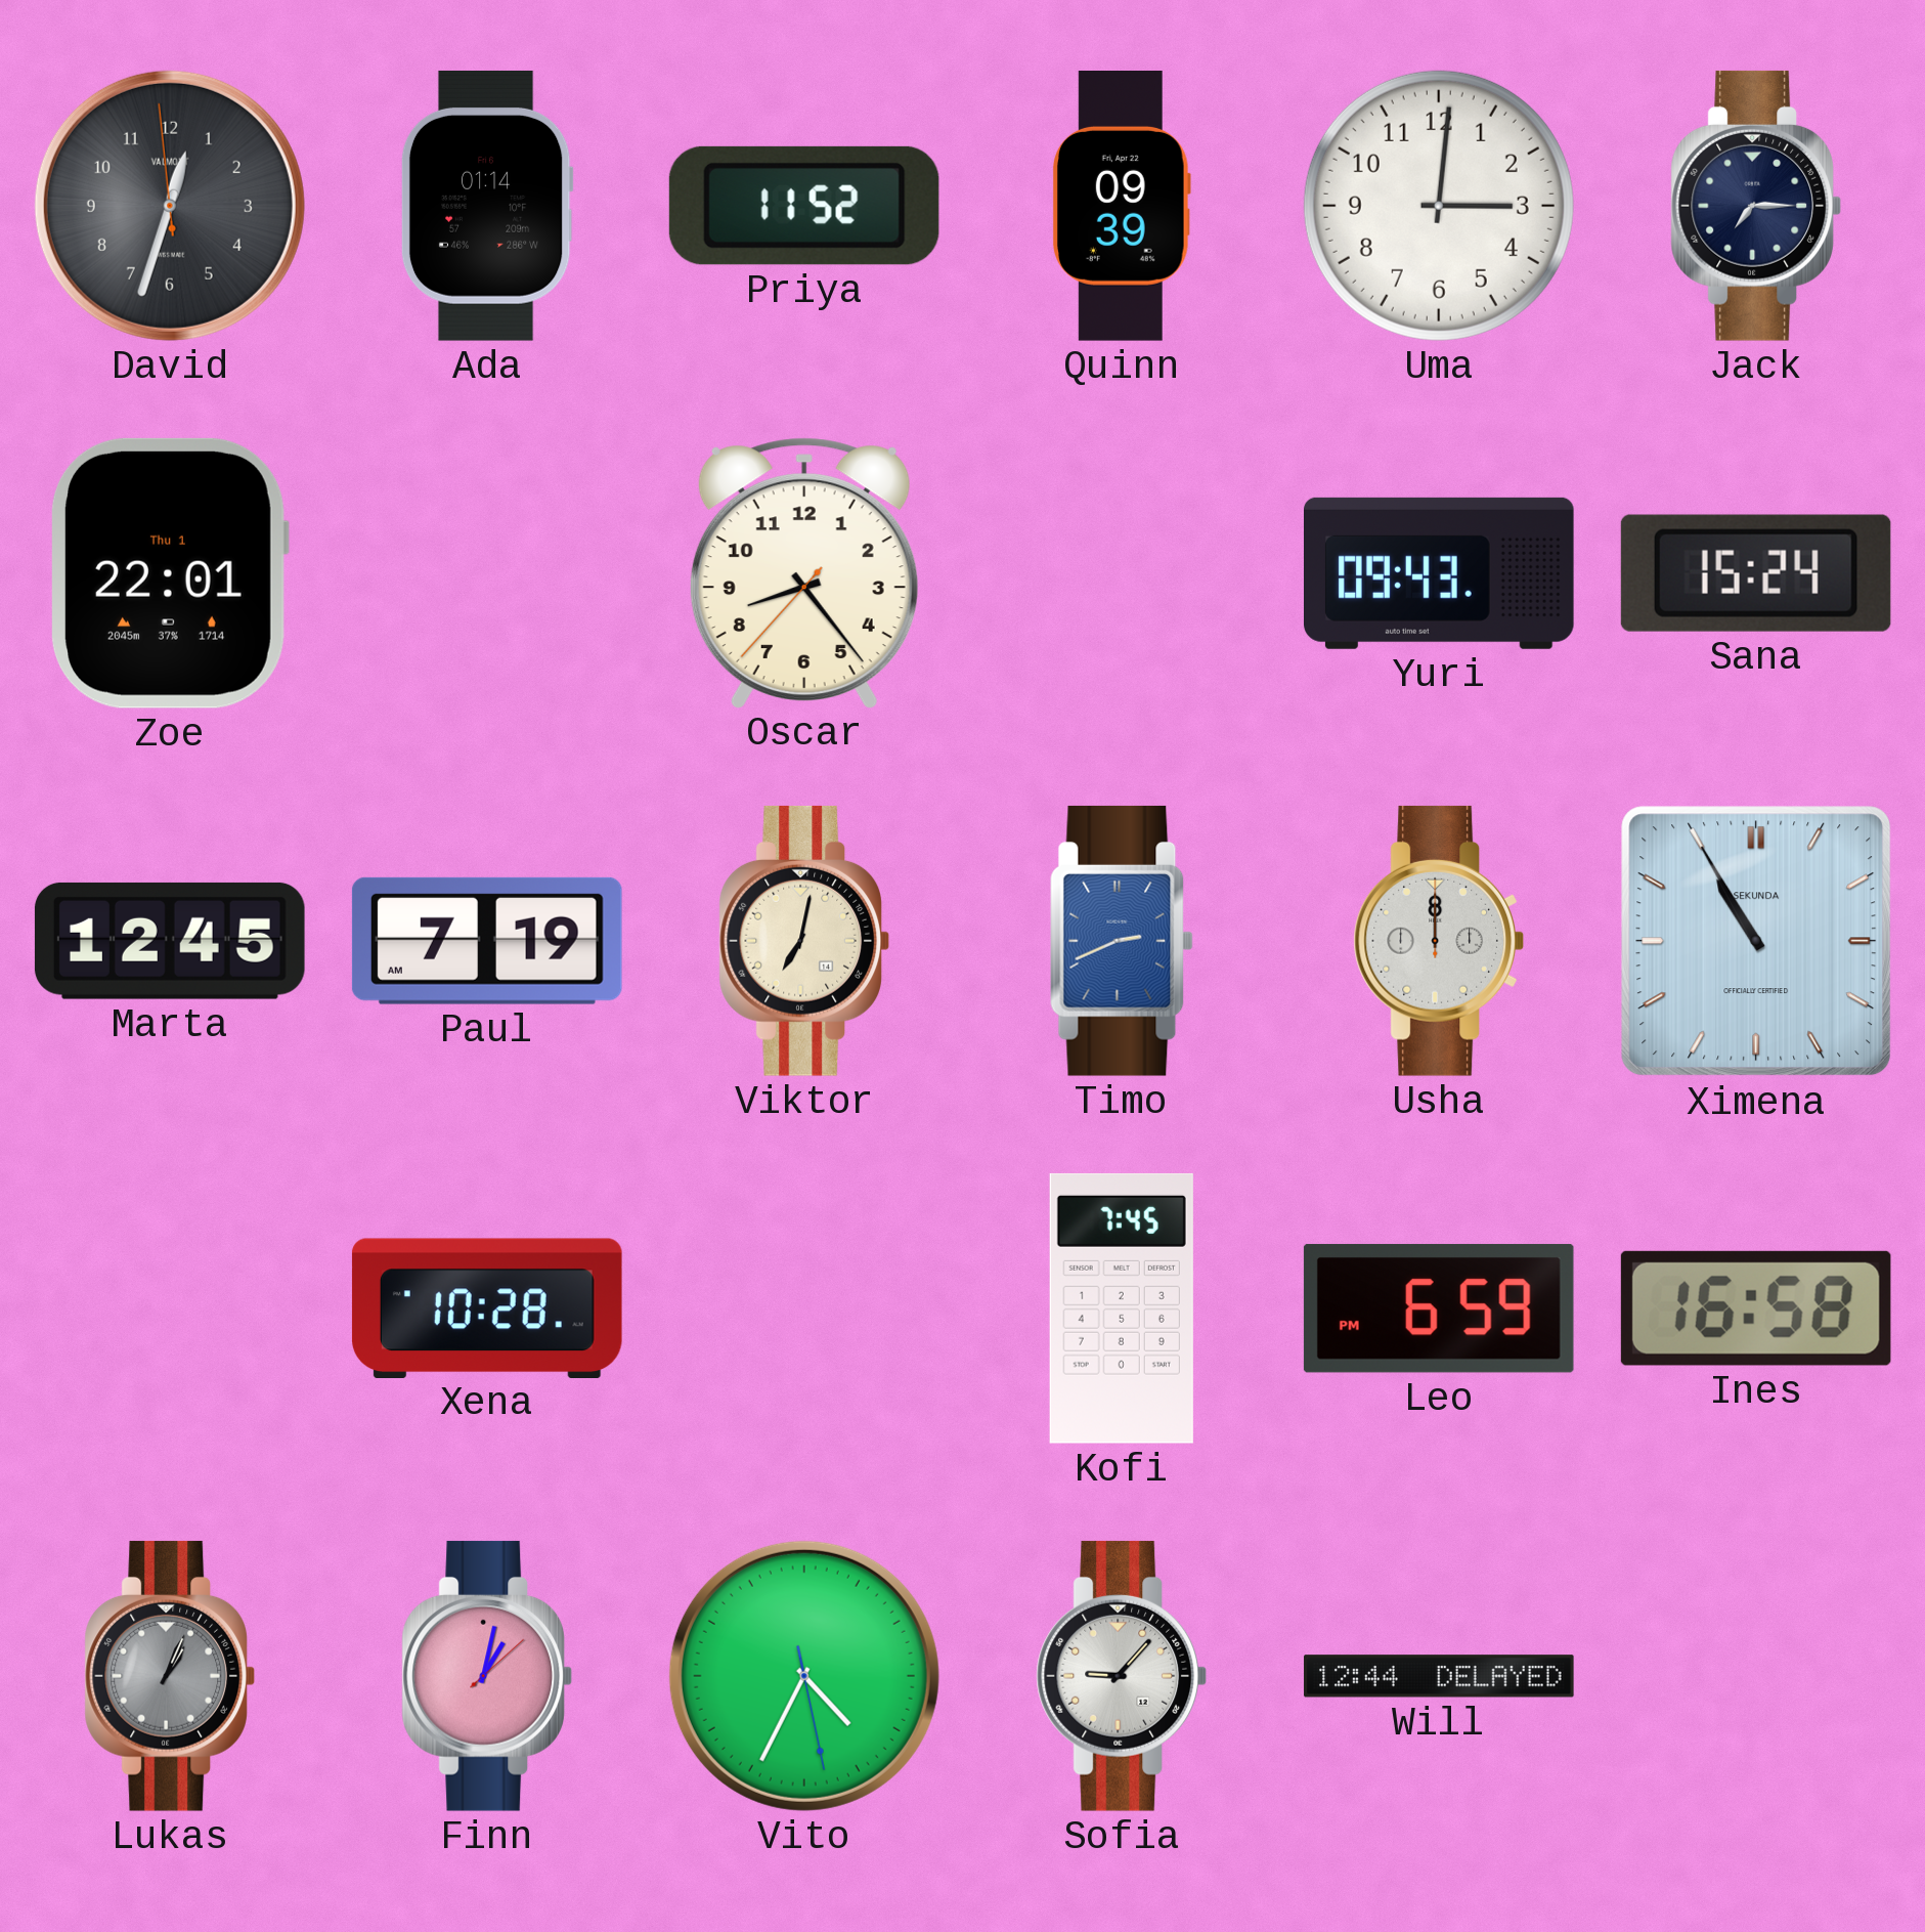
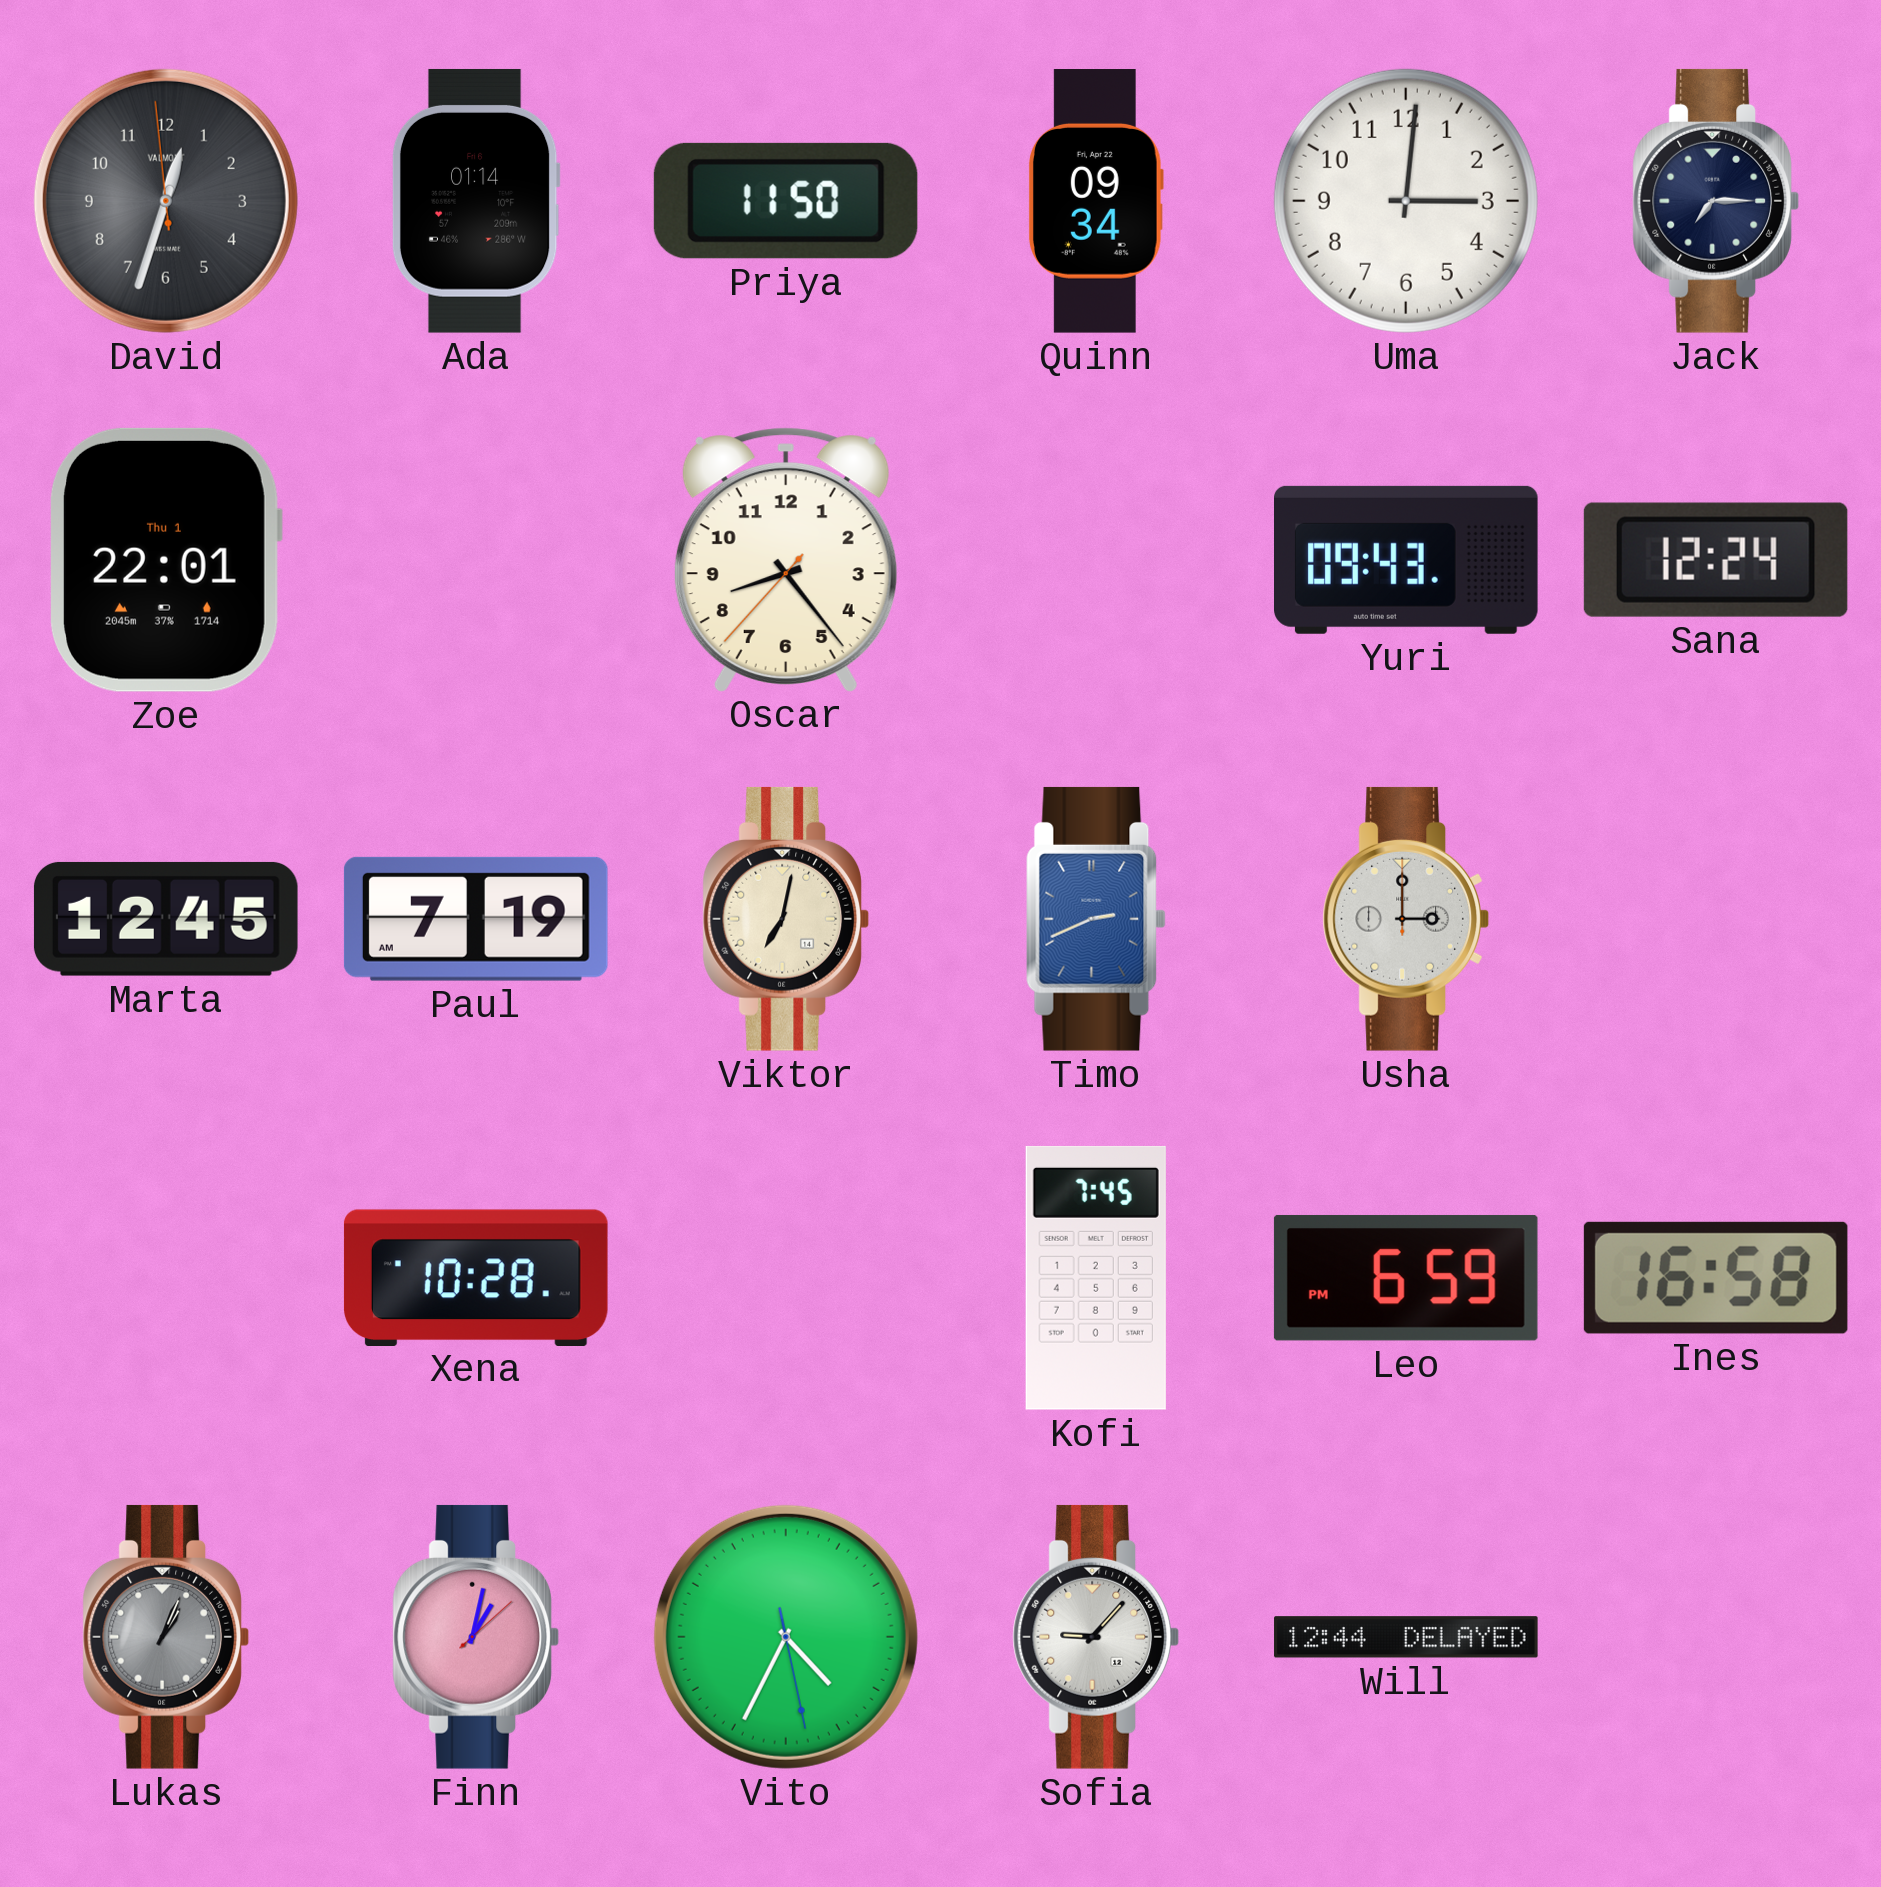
Priya: 11:52 -> 11:50
Quinn: 09:39 -> 09:34
Sana: 15:24 -> 12:24
Usha: 12:00 -> 3:00
Ximena: 10:55 -> none
